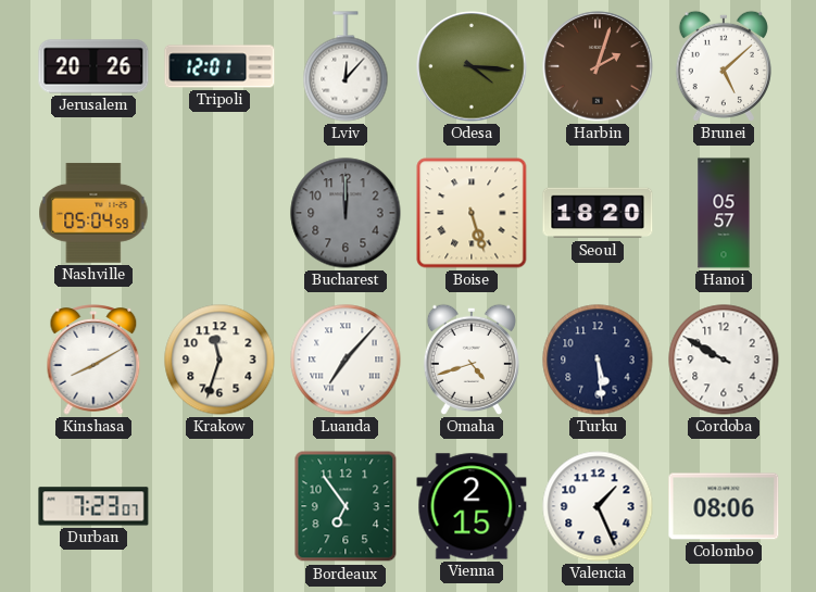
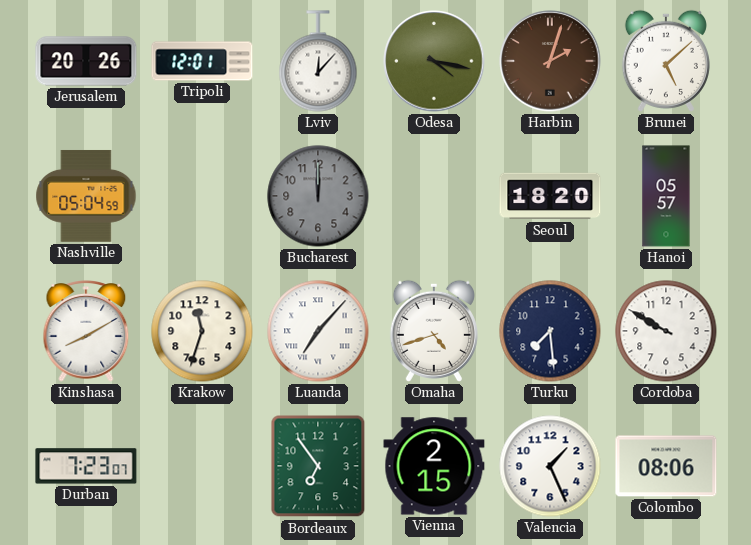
Odesa: 4:16 -> 4:17
Boise: 5:27 -> none
Turku: 5:29 -> 7:29
